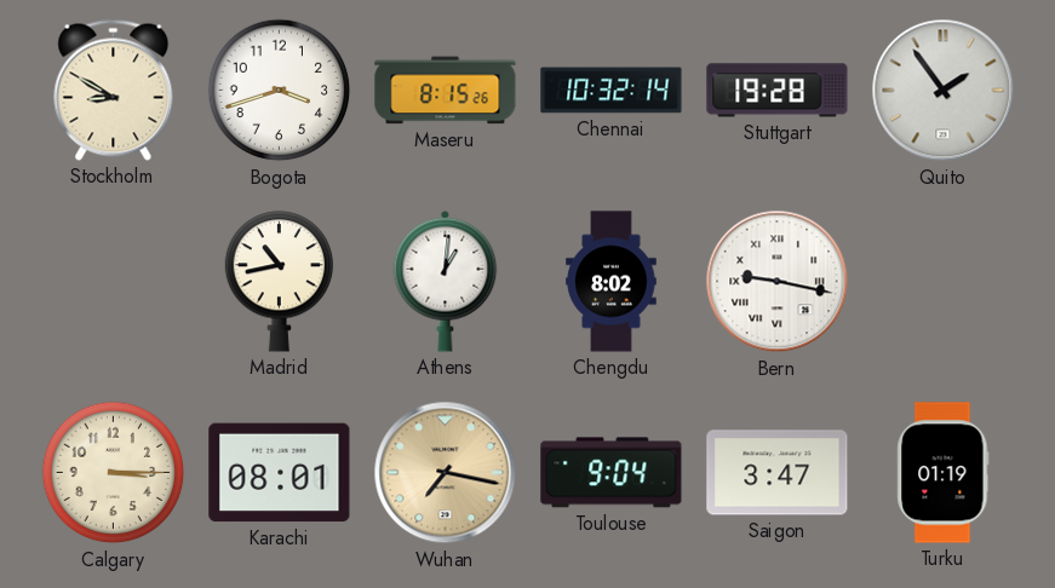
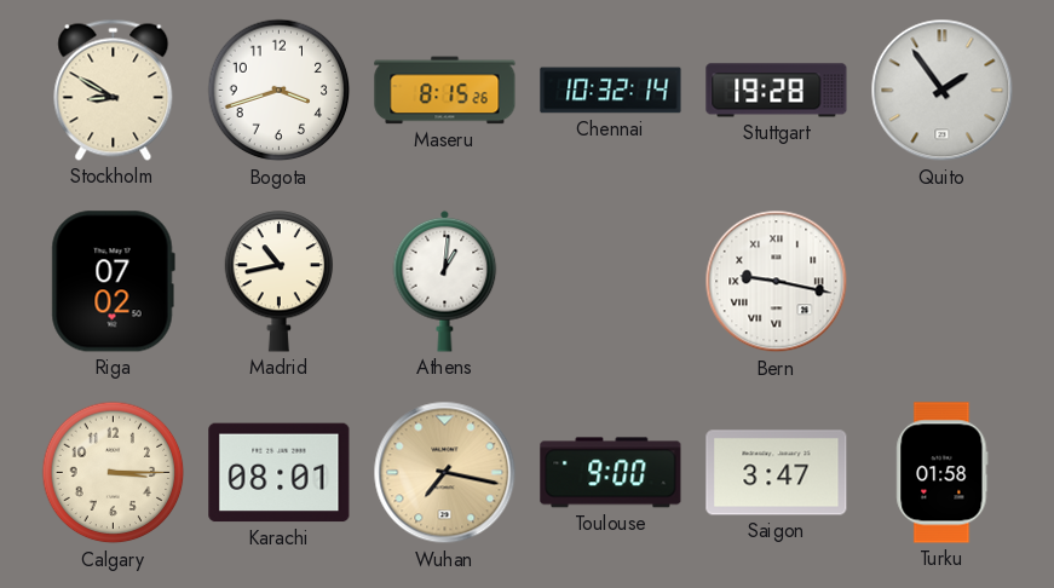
Riga: none -> 07:02
Chengdu: 8:02 -> none
Toulouse: 9:04 -> 9:00
Turku: 01:19 -> 01:58
